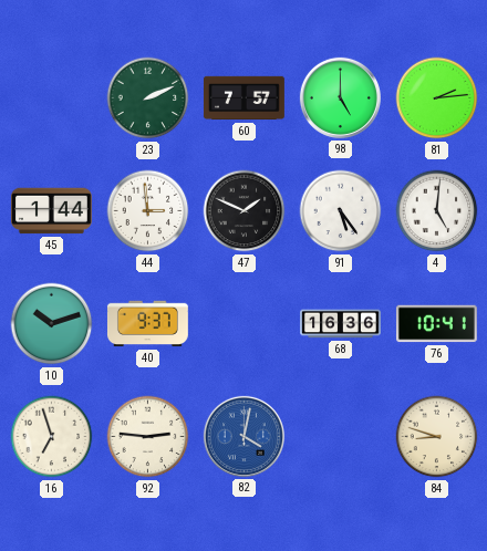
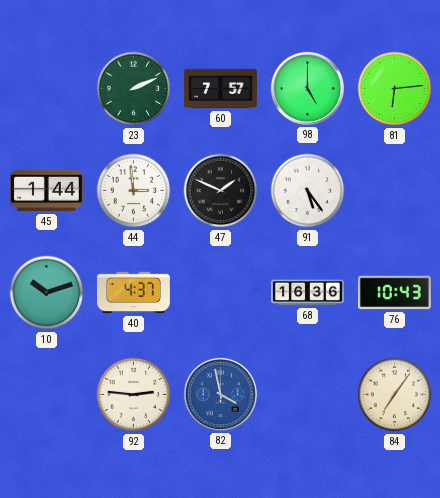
81: 2:14 -> 6:14
4: 5:01 -> none
40: 9:37 -> 4:37
76: 10:41 -> 10:43
16: 6:57 -> none
82: 4:02 -> 3:58
84: 8:48 -> 7:06
